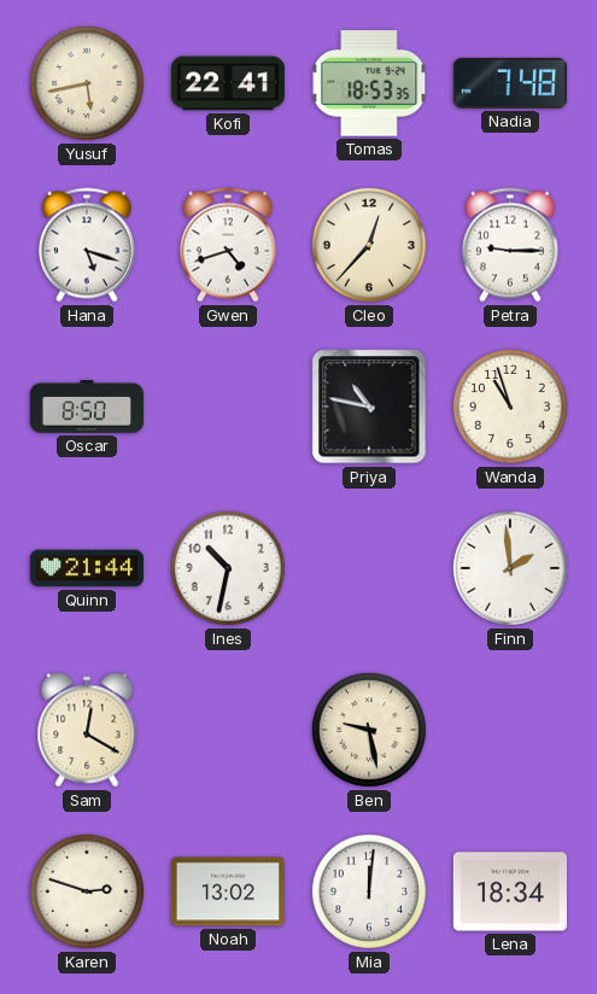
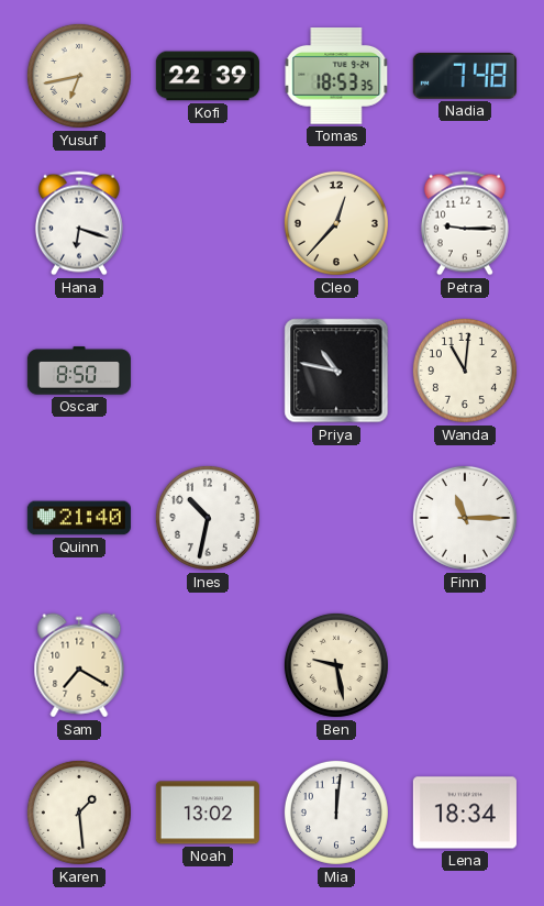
Yusuf: 5:43 -> 6:43
Kofi: 22:41 -> 22:39
Hana: 5:18 -> 6:18
Gwen: 4:42 -> none
Wanda: 10:57 -> 11:01
Quinn: 21:44 -> 21:40
Finn: 1:59 -> 11:15
Sam: 12:20 -> 7:20
Karen: 2:48 -> 1:29
